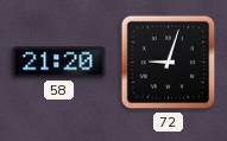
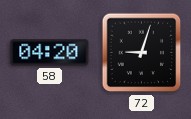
58: 21:20 -> 04:20
